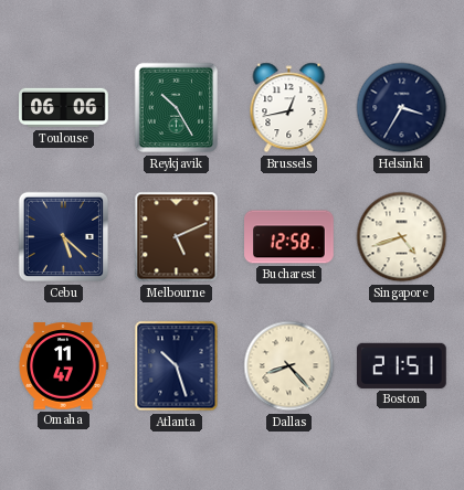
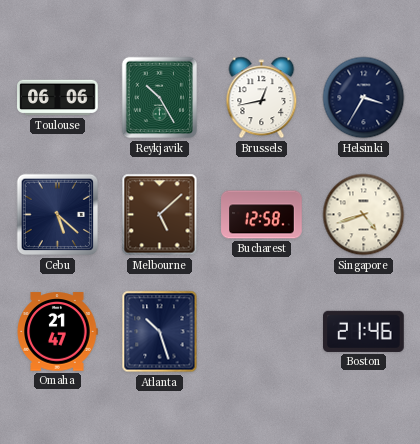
Melbourne: 5:11 -> 5:08
Omaha: 11:47 -> 21:47
Dallas: 8:23 -> none
Boston: 21:51 -> 21:46
